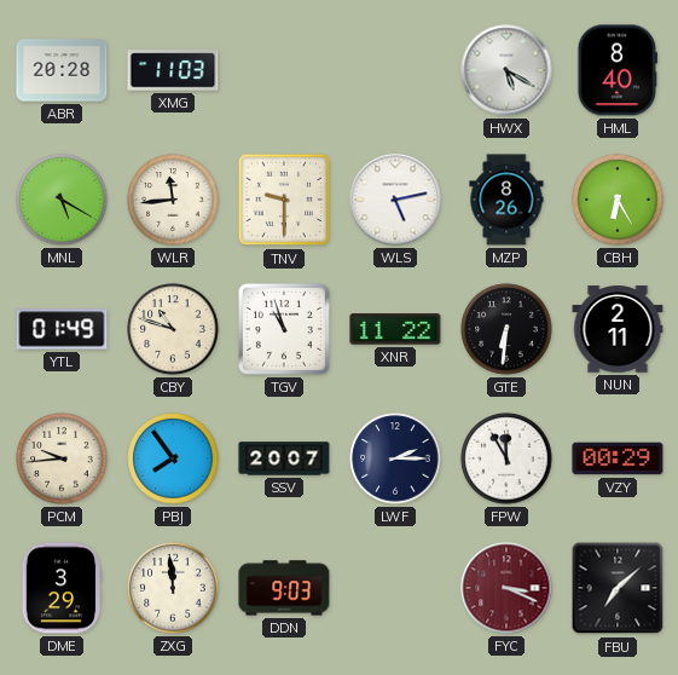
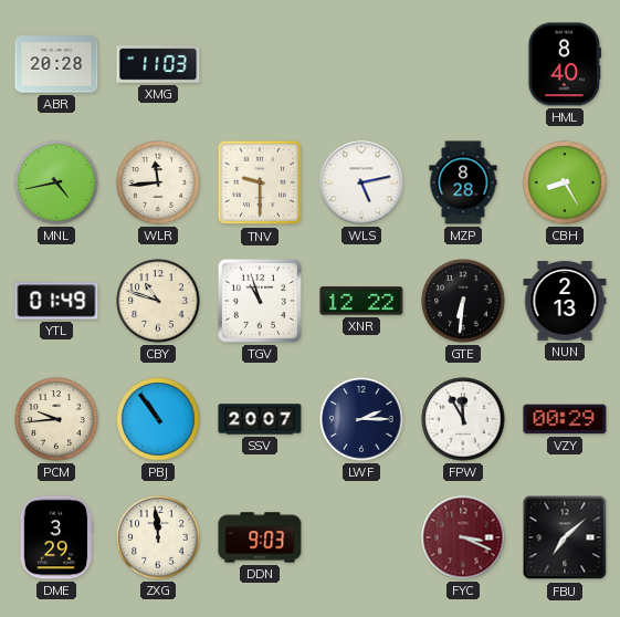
HWX: 5:20 -> none
MNL: 5:20 -> 4:43
MZP: 8:26 -> 8:28
CBH: 6:25 -> 8:25
XNR: 11:22 -> 12:22
NUN: 2:11 -> 2:13
PBJ: 7:54 -> 10:54
